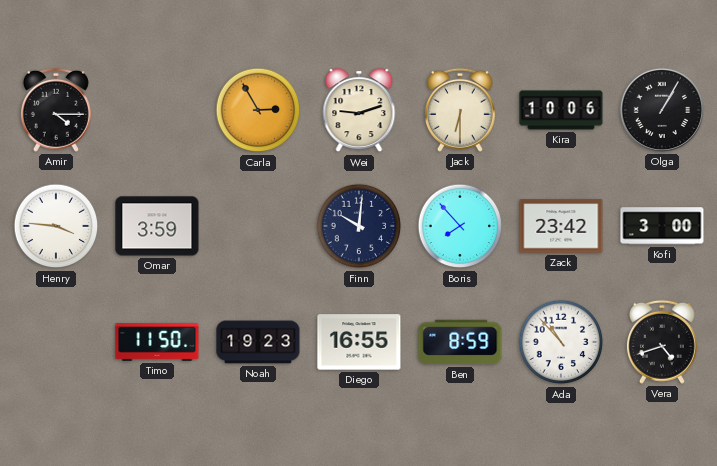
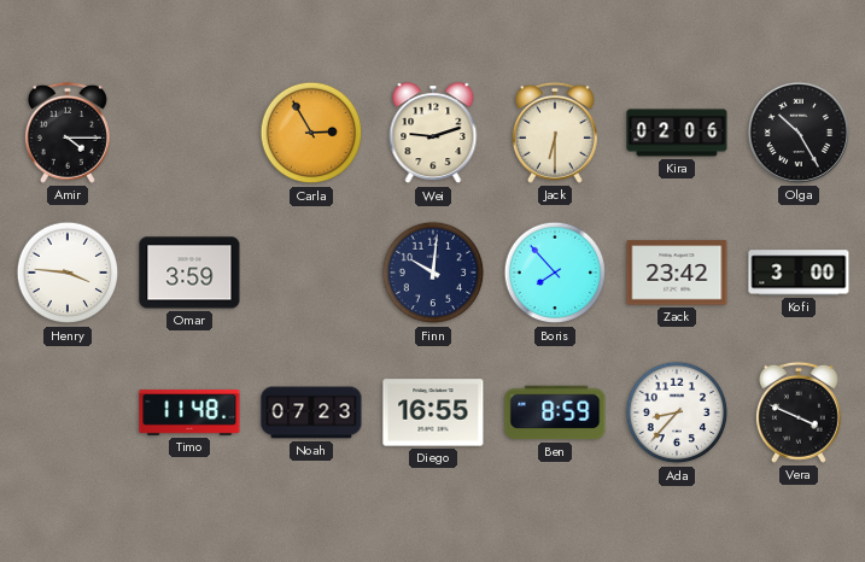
Kira: 10:06 -> 02:06
Olga: 1:05 -> 10:25
Timo: 11:50 -> 11:48
Noah: 19:23 -> 07:23
Ada: 10:53 -> 8:37
Vera: 4:42 -> 3:49
